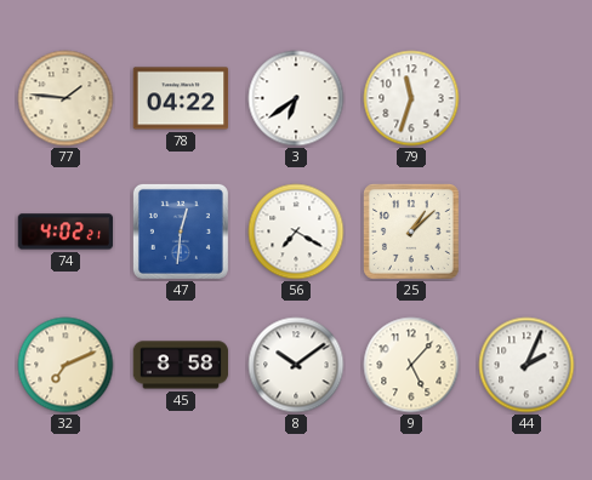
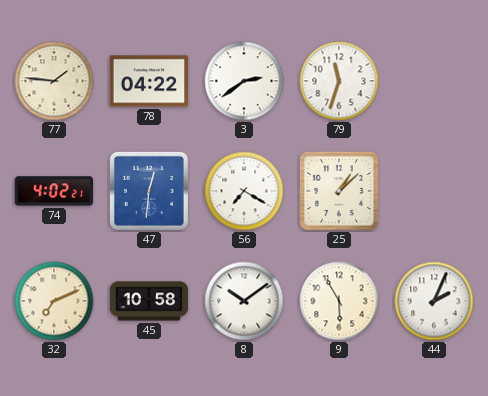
3: 6:39 -> 2:39
45: 8:58 -> 10:58
9: 5:07 -> 5:55
